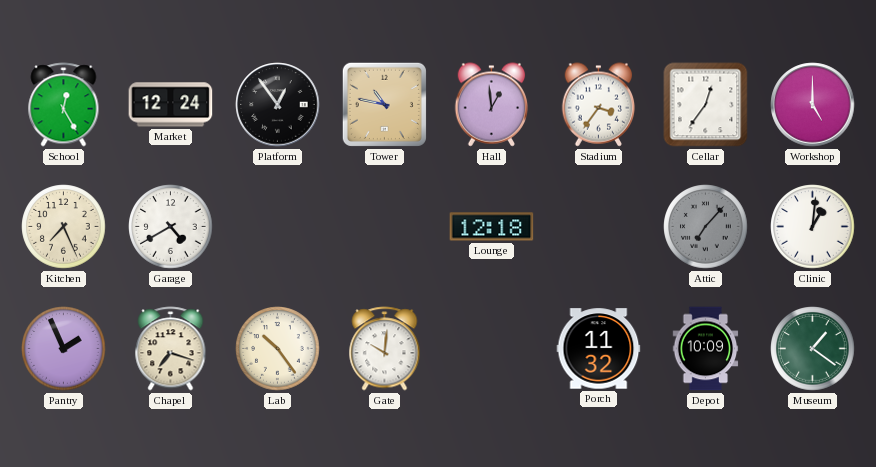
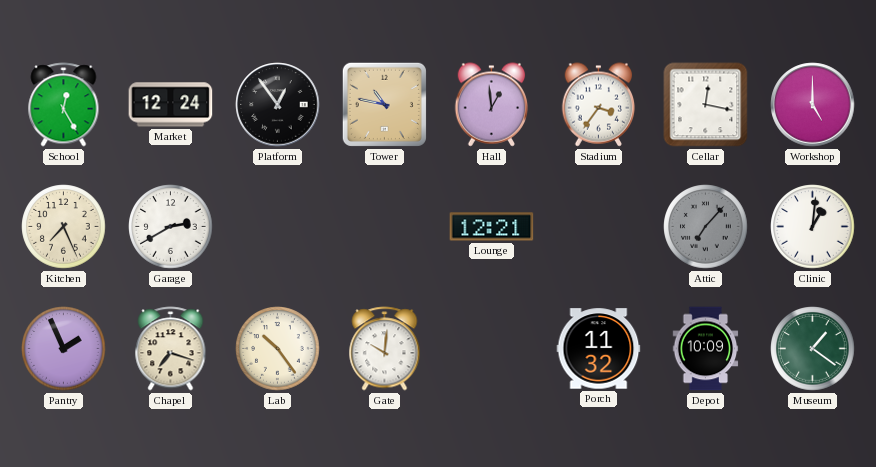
Cellar: 12:36 -> 12:17
Garage: 4:40 -> 2:40
Lounge: 12:18 -> 12:21
